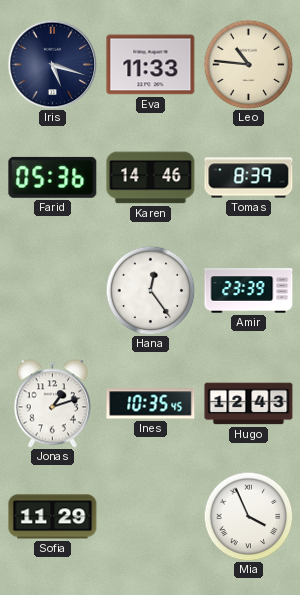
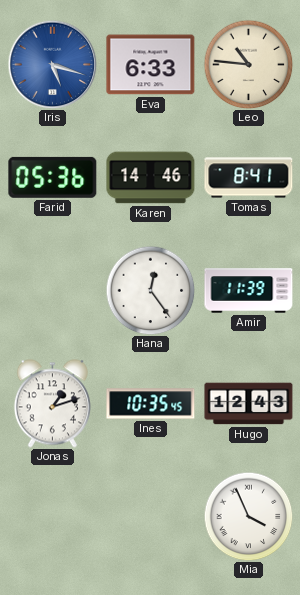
Iris dial: navy -> blue
Eva: 11:33 -> 6:33
Tomas: 8:39 -> 8:41
Amir: 23:39 -> 11:39
Sofia: 11:29 -> none
